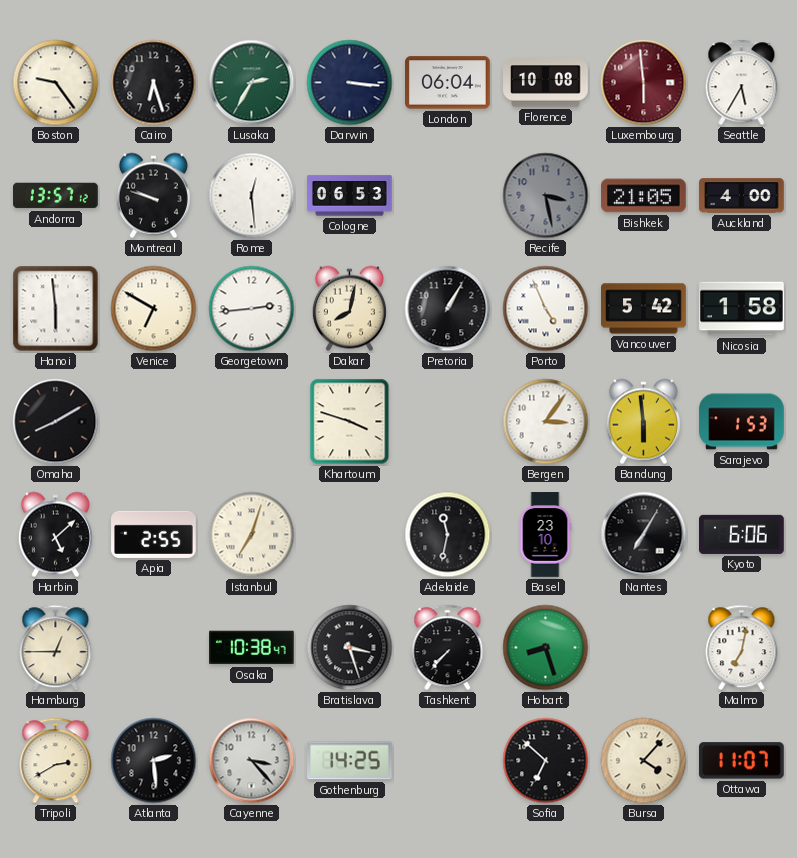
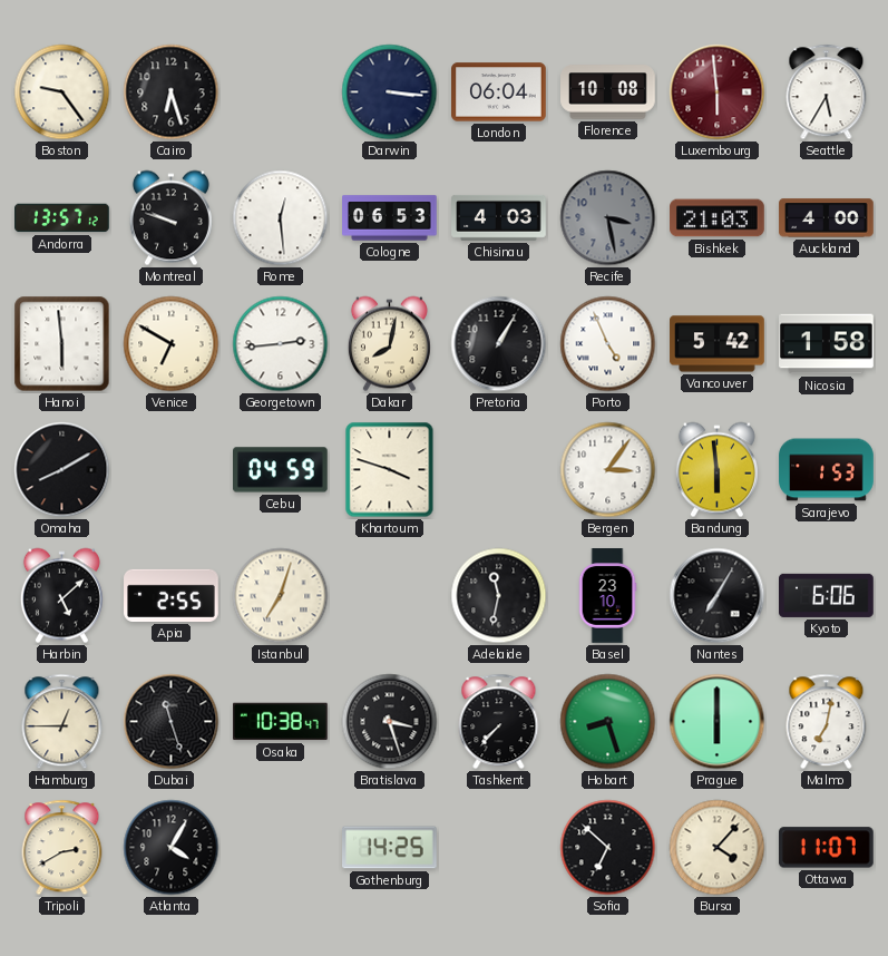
Lusaka: 2:35 -> none
Chisinau: none -> 4:03
Bishkek: 21:05 -> 21:03
Cebu: none -> 04:59
Dubai: none -> 11:27
Prague: none -> 6:00
Atlanta: 2:29 -> 4:05
Cayenne: 3:23 -> none
